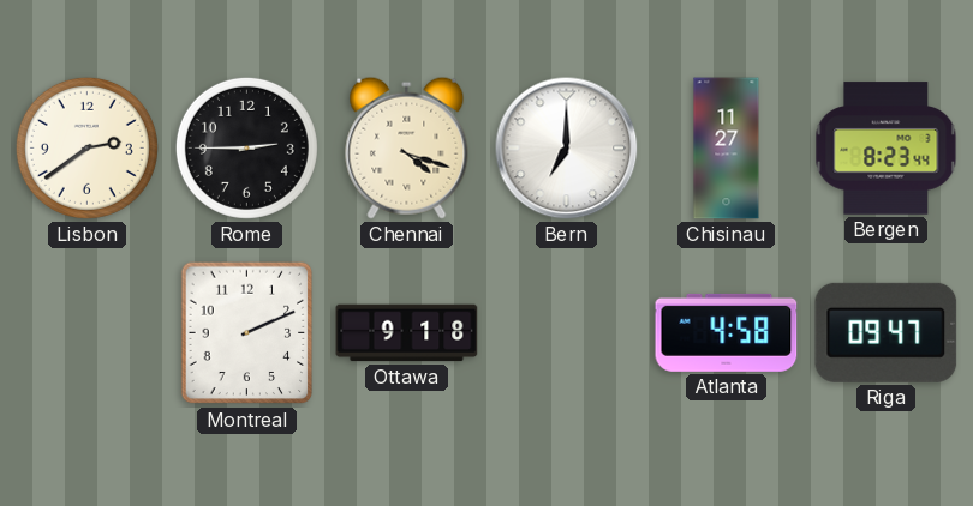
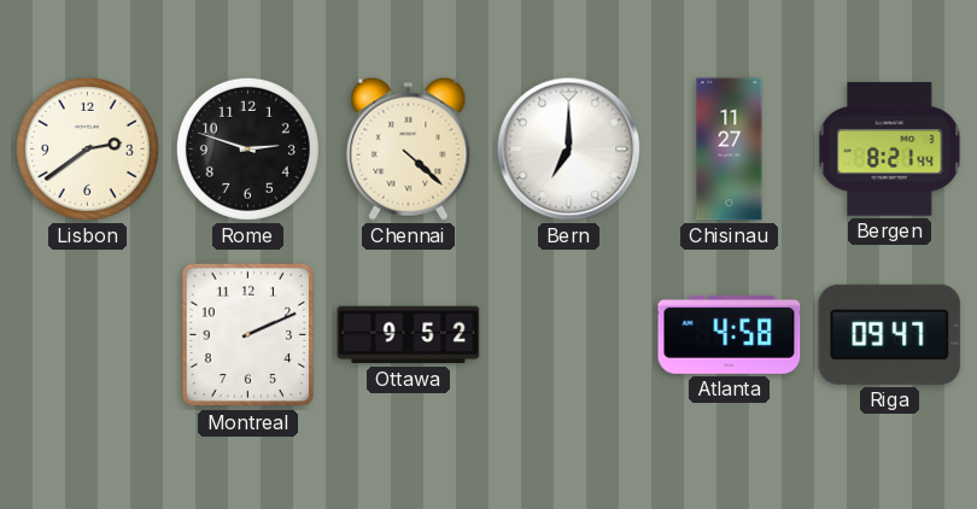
Rome: 2:45 -> 2:48
Chennai: 4:18 -> 4:22
Bergen: 8:23 -> 8:21
Ottawa: 9:18 -> 9:52
